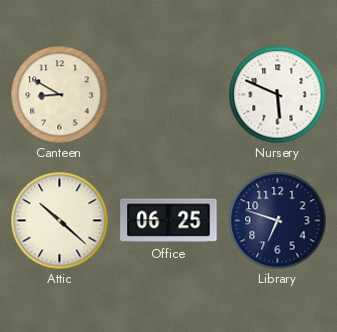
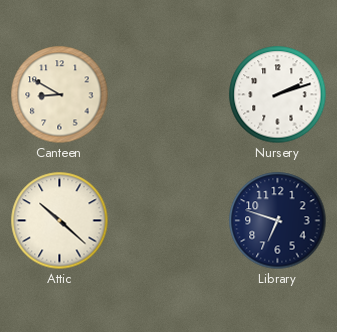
Nursery: 5:49 -> 2:12
Office: 06:25 -> none
